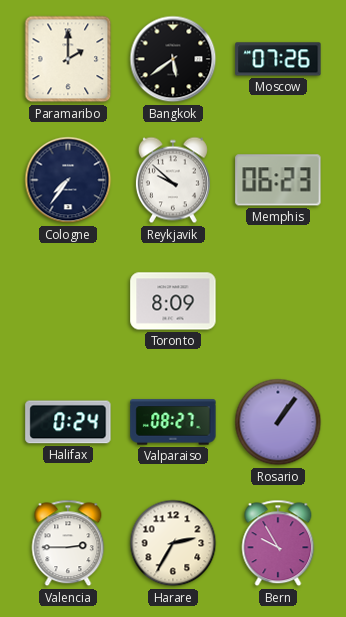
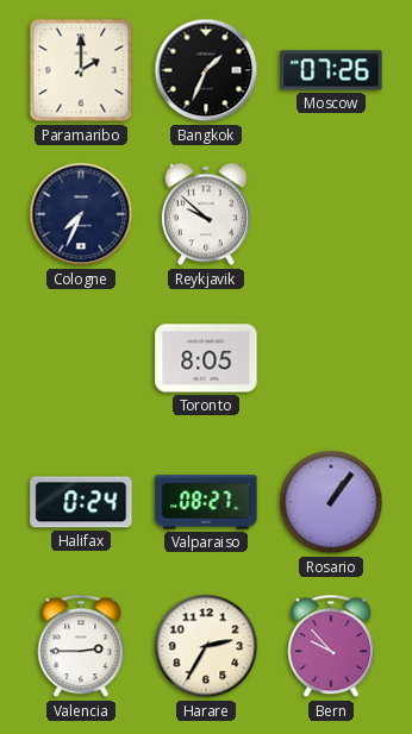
Bangkok: 5:39 -> 1:34
Cologne: 7:36 -> 7:34
Memphis: 06:23 -> none
Toronto: 8:09 -> 8:05
Bern: 9:55 -> 9:53
